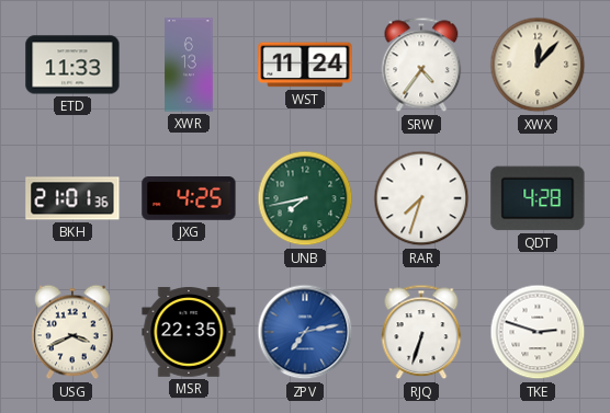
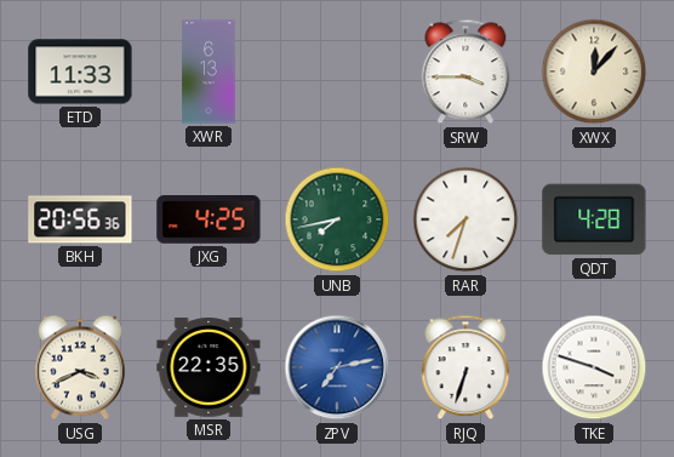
WST: 11:24 -> none
SRW: 4:36 -> 3:45
BKH: 21:01 -> 20:56
TKE: 2:48 -> 3:48
